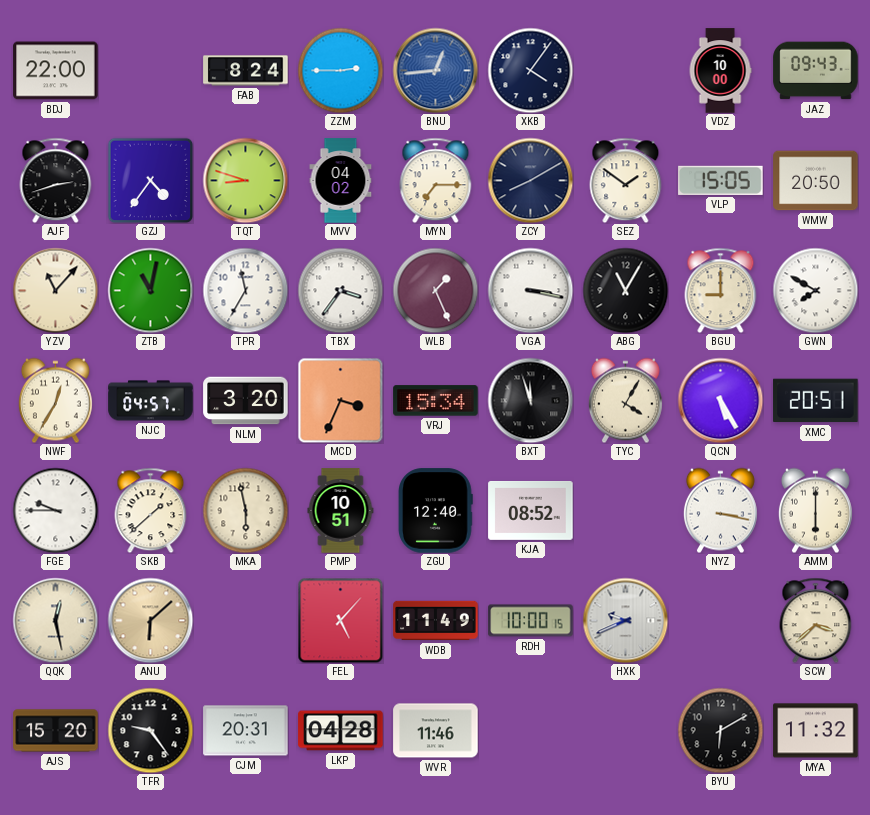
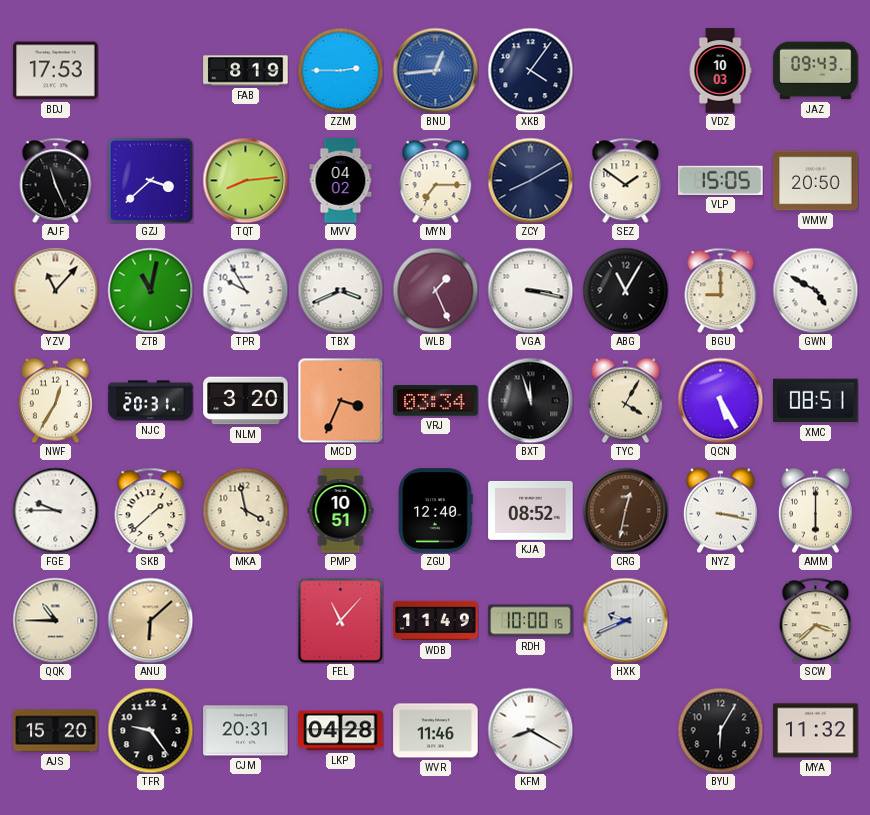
BDJ: 22:00 -> 17:53
FAB: 8:24 -> 8:19
VDZ: 10:00 -> 10:03
AJF: 2:42 -> 11:26
GZJ: 4:36 -> 3:38
TQT: 8:48 -> 8:14
TPR: 11:35 -> 9:55
TBX: 3:36 -> 3:41
GWN: 7:50 -> 4:50
NJC: 04:57 -> 20:31
VRJ: 15:34 -> 03:34
XMC: 20:51 -> 08:51
MKA: 5:58 -> 3:58
CRG: none -> 12:32
QQK: 12:28 -> 10:45
FEL: 5:07 -> 11:07
KFM: none -> 8:20
BYU: 6:10 -> 6:05
